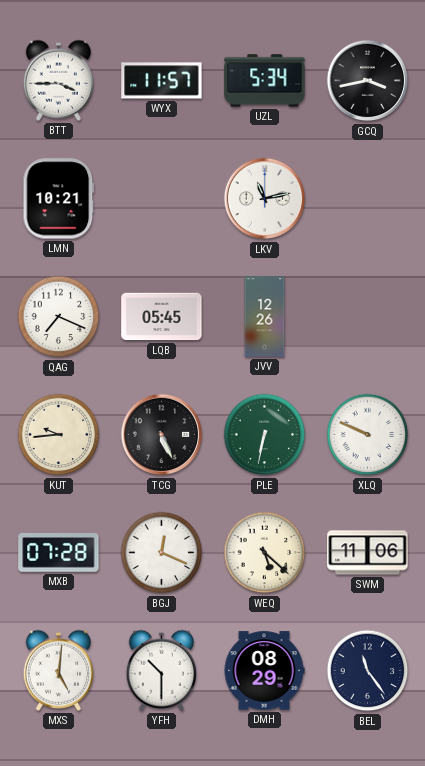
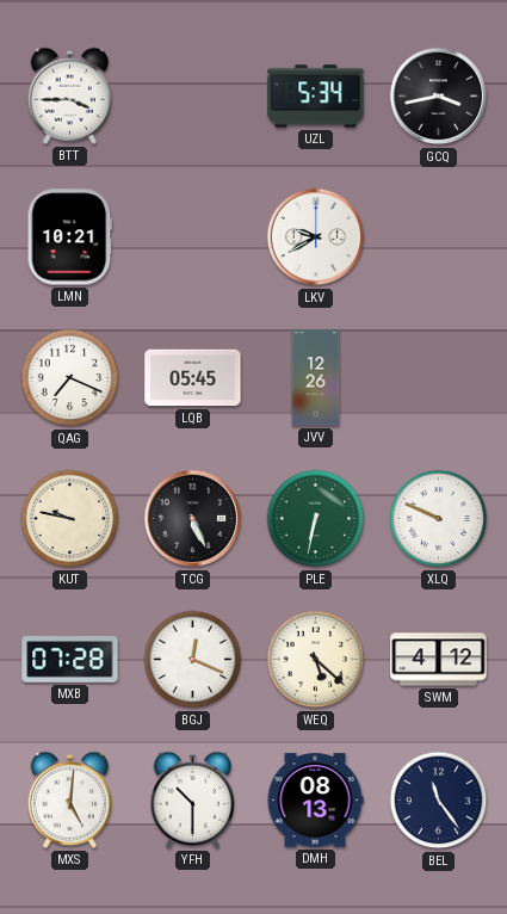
WYX: 11:57 -> none
LKV: 11:13 -> 9:40
KUT: 9:44 -> 9:47
SWM: 11:06 -> 4:12
DMH: 08:29 -> 08:13
